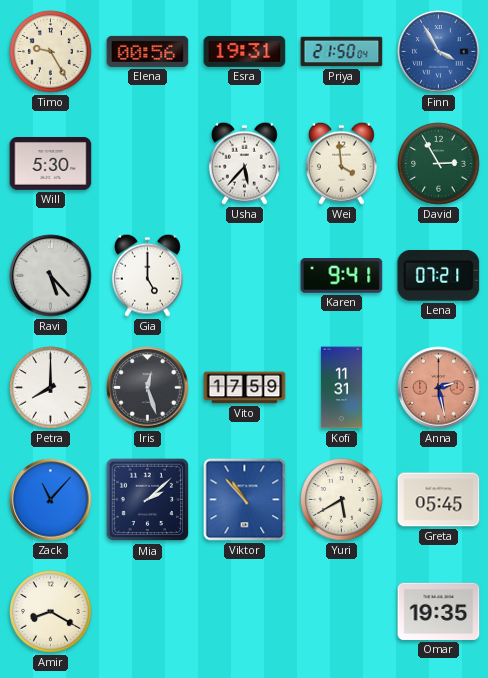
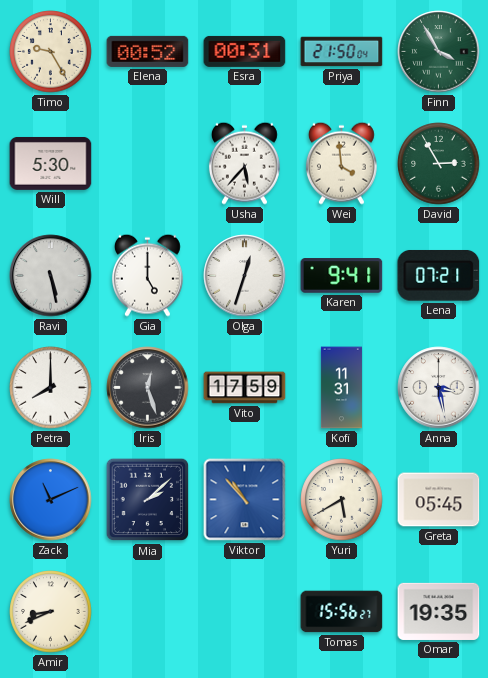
Elena: 00:56 -> 00:52
Esra: 19:31 -> 00:31
Finn dial: blue -> green
Ravi: 5:23 -> 5:28
Olga: none -> 12:33
Anna: 2:28 -> 3:28
Anna dial: salmon -> white
Zack: 11:07 -> 11:11
Amir: 8:20 -> 8:41
Tomas: none -> 15:56
